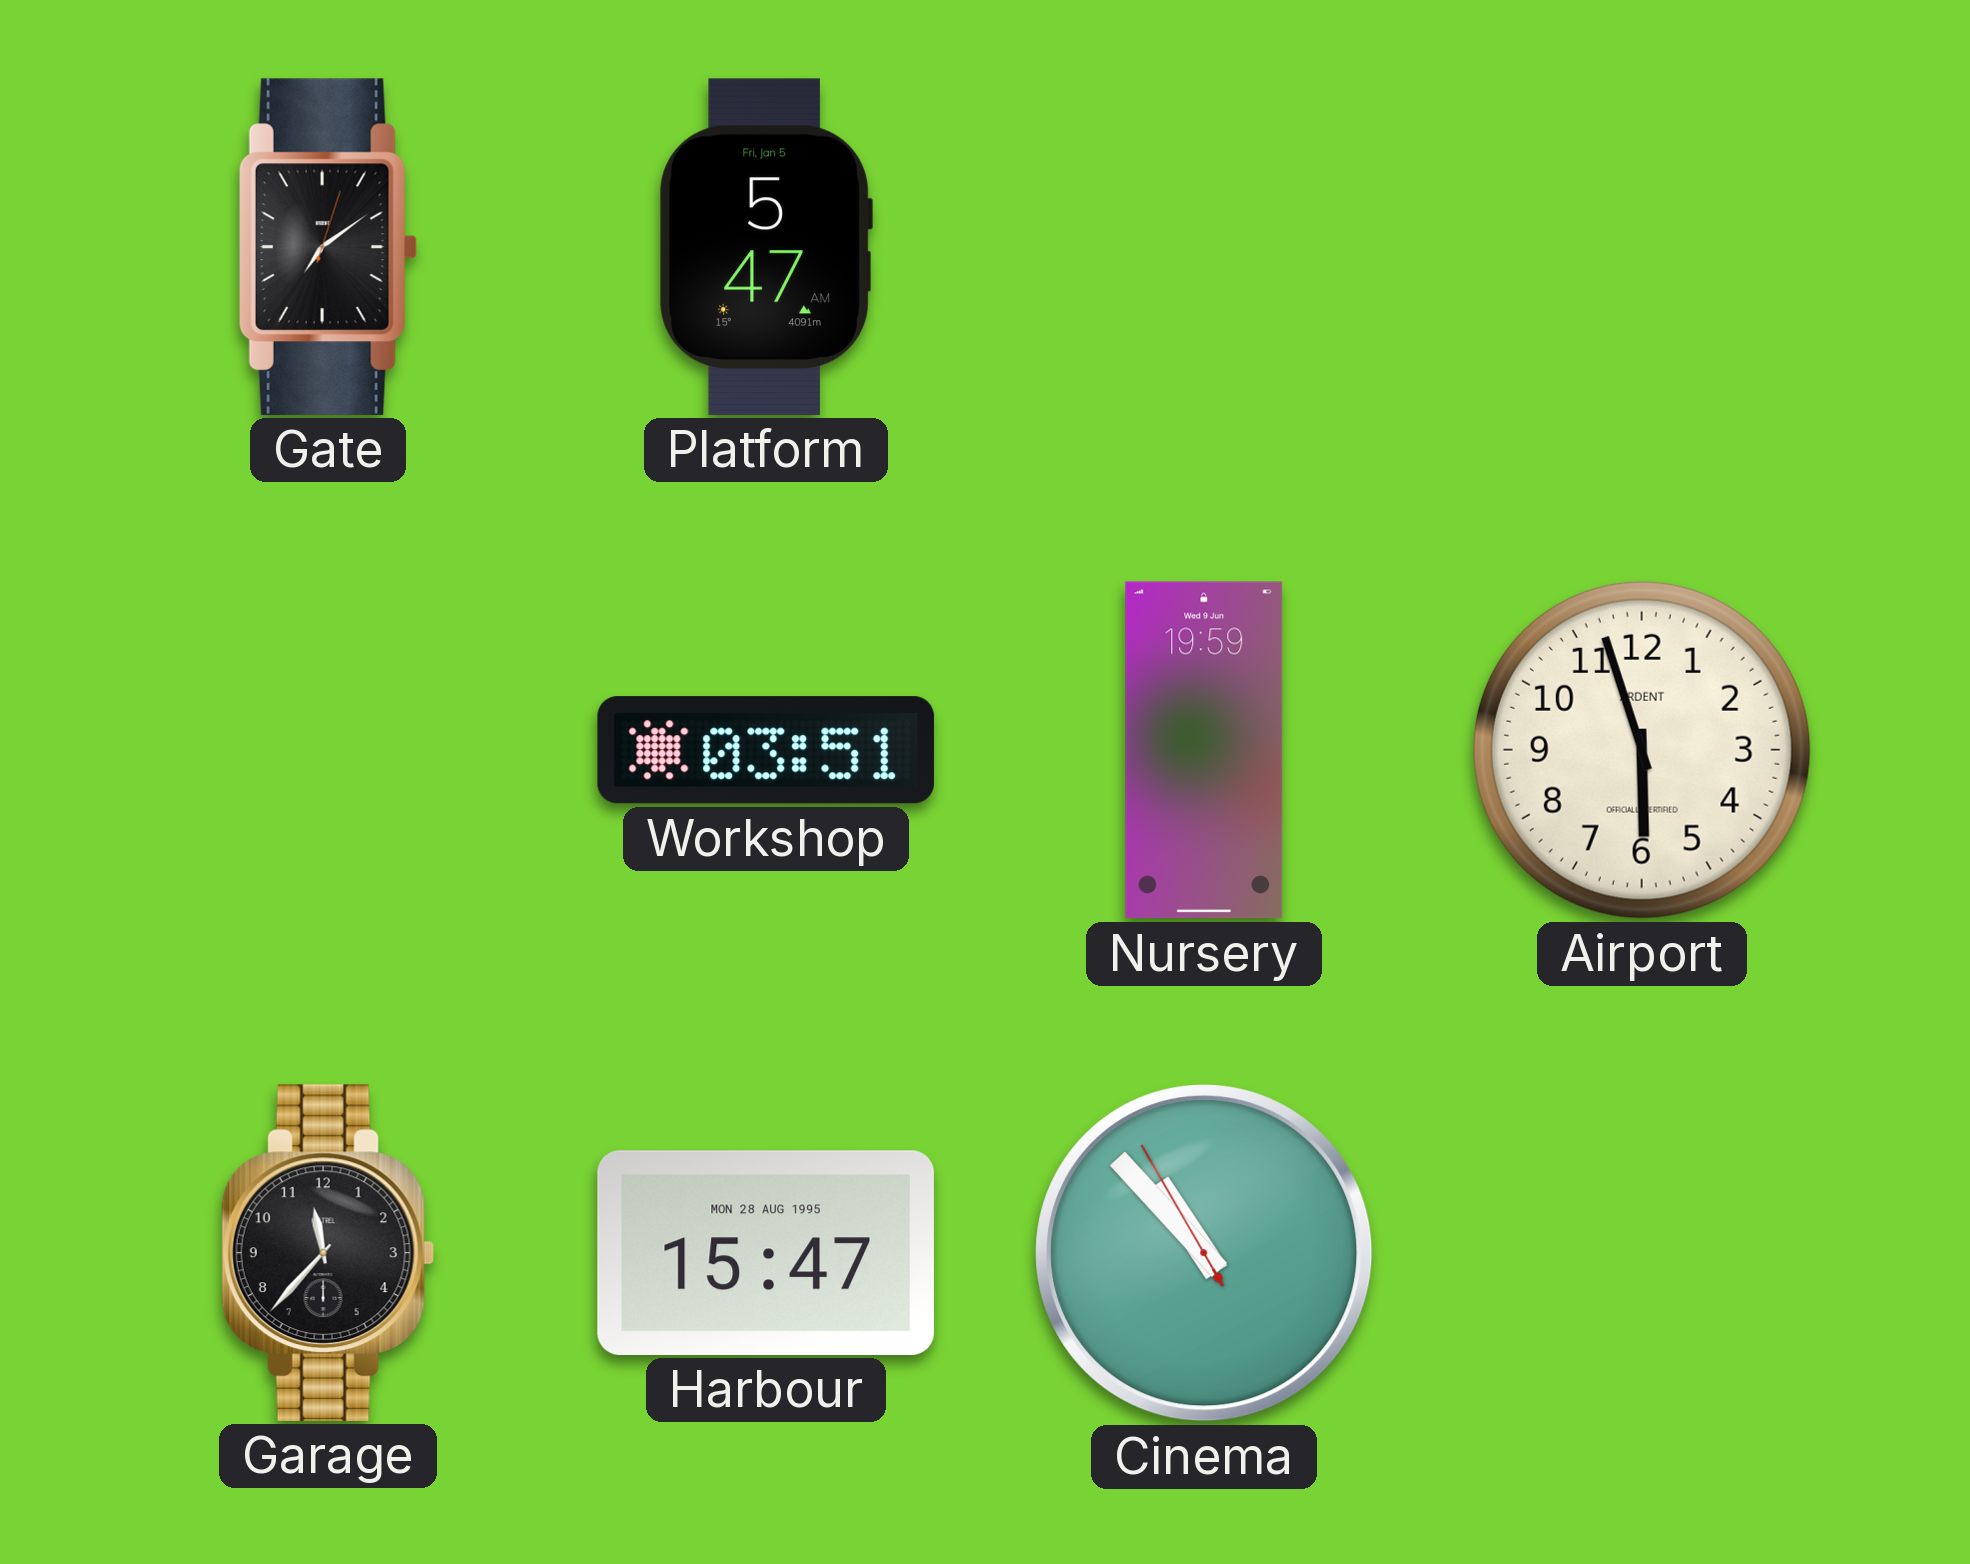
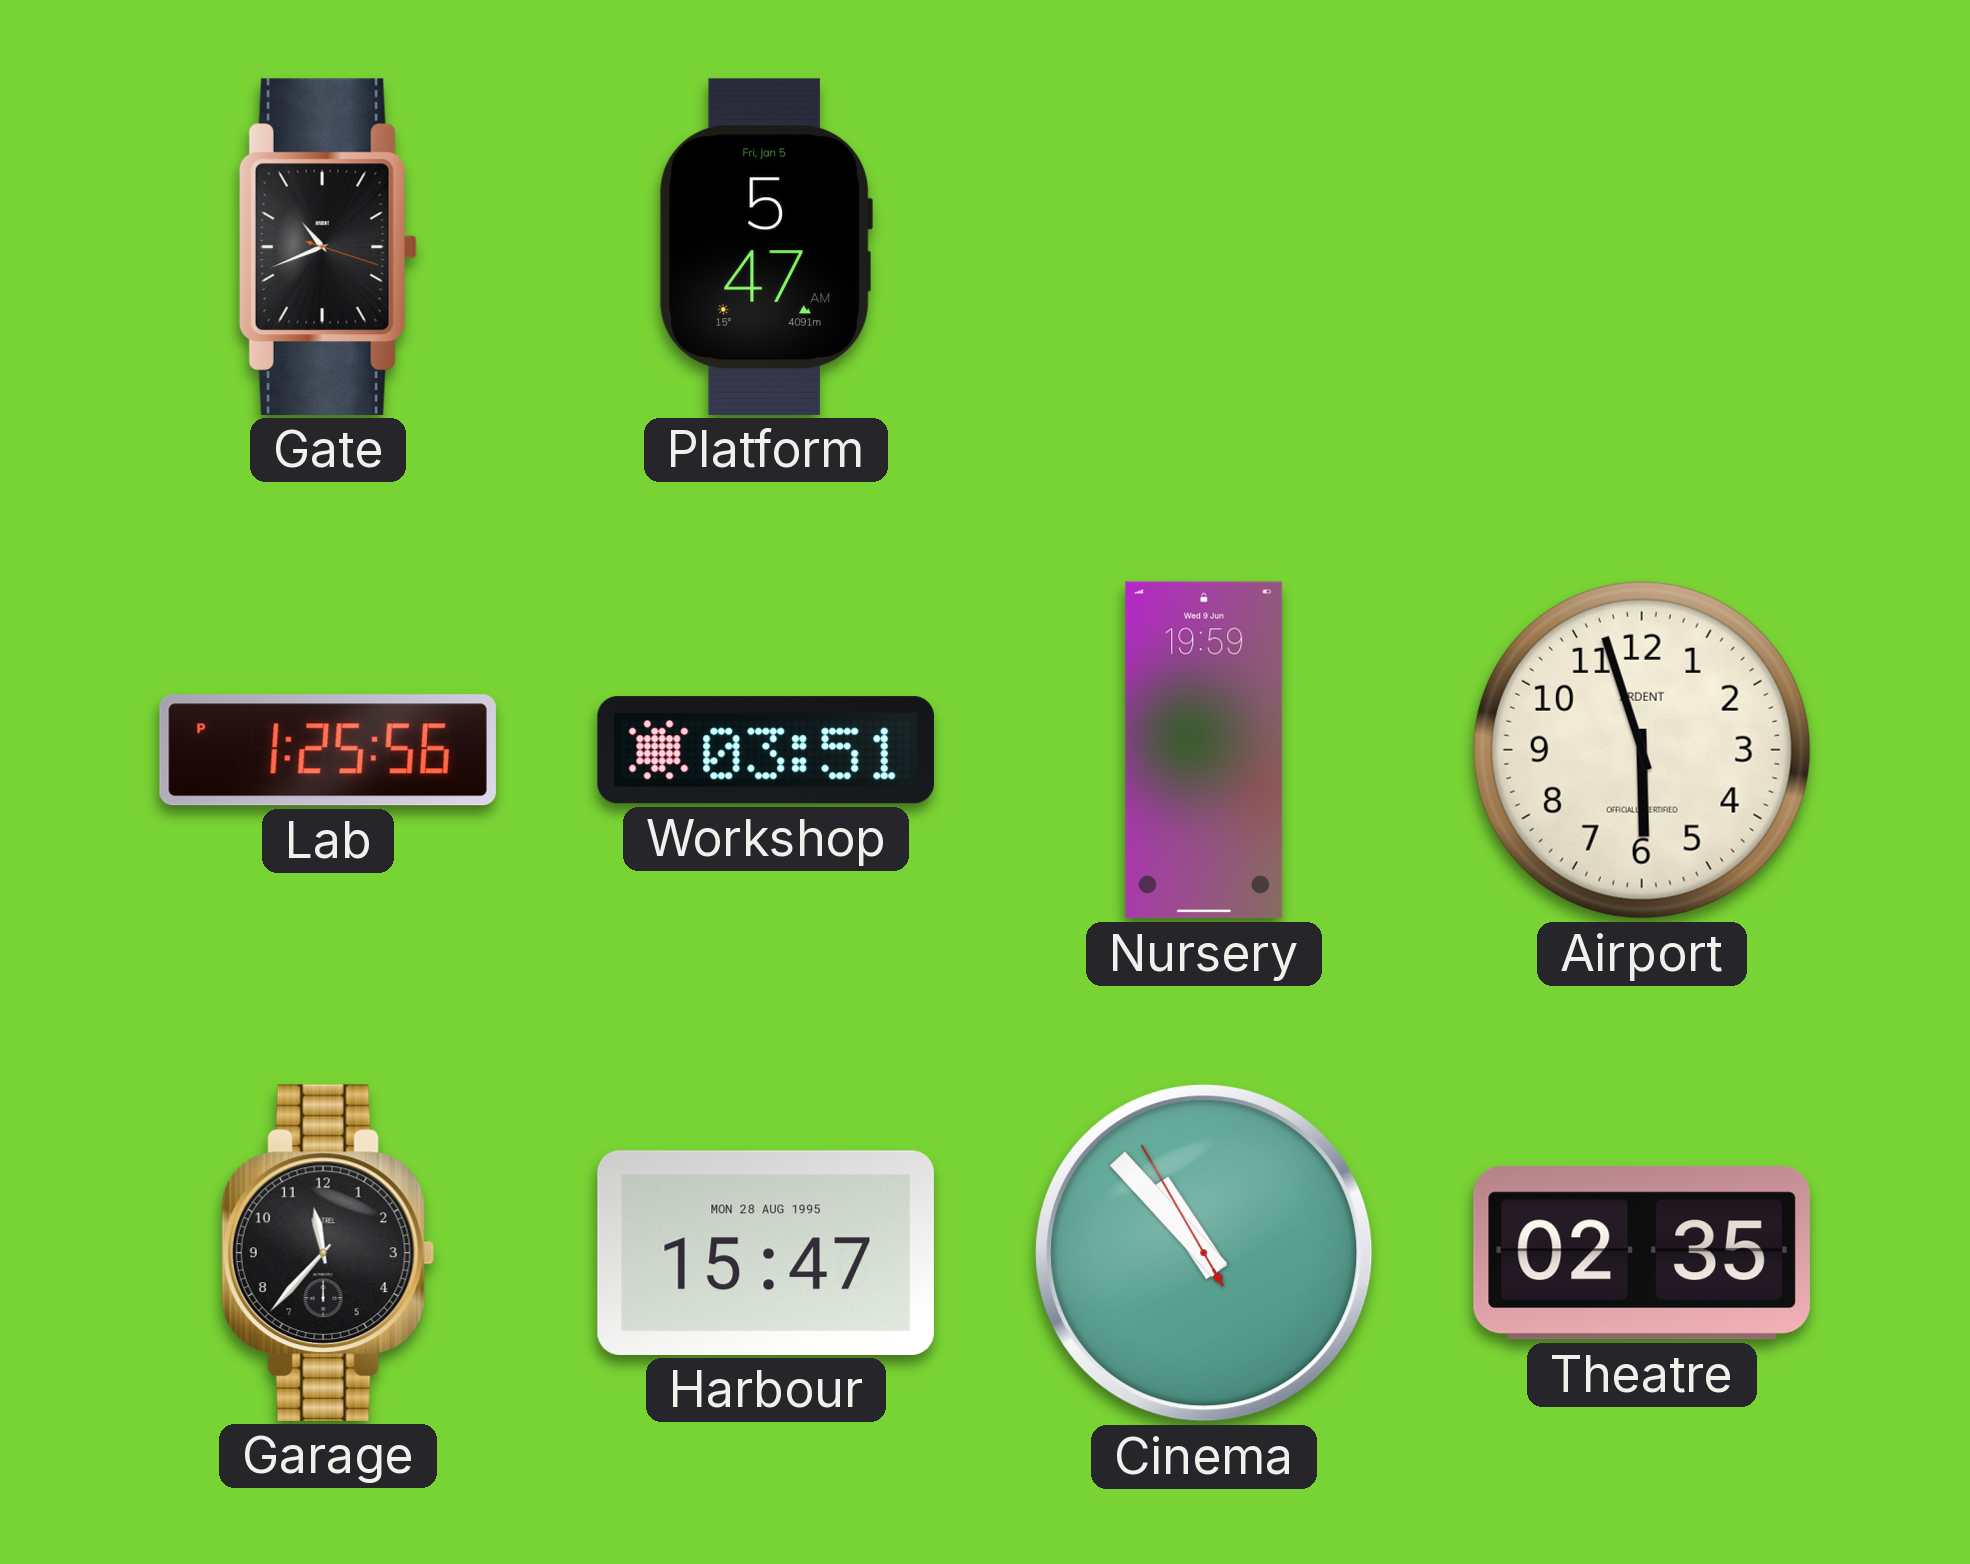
Gate: 7:09 -> 10:41
Lab: none -> 1:25
Theatre: none -> 02:35
